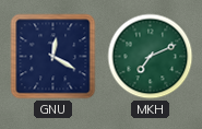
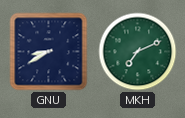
GNU: 12:20 -> 8:40
